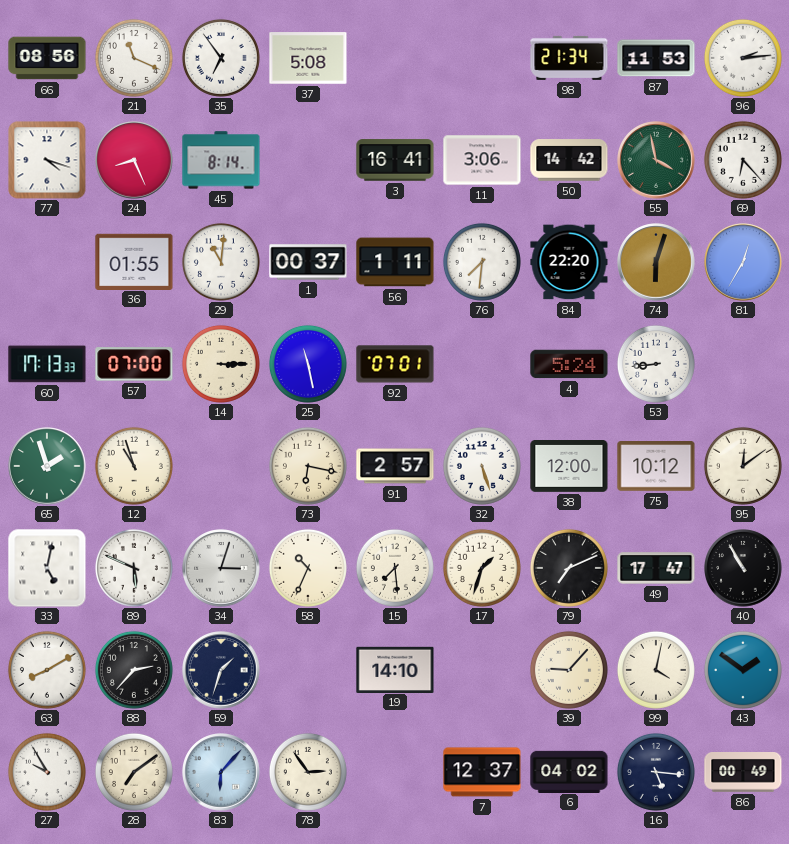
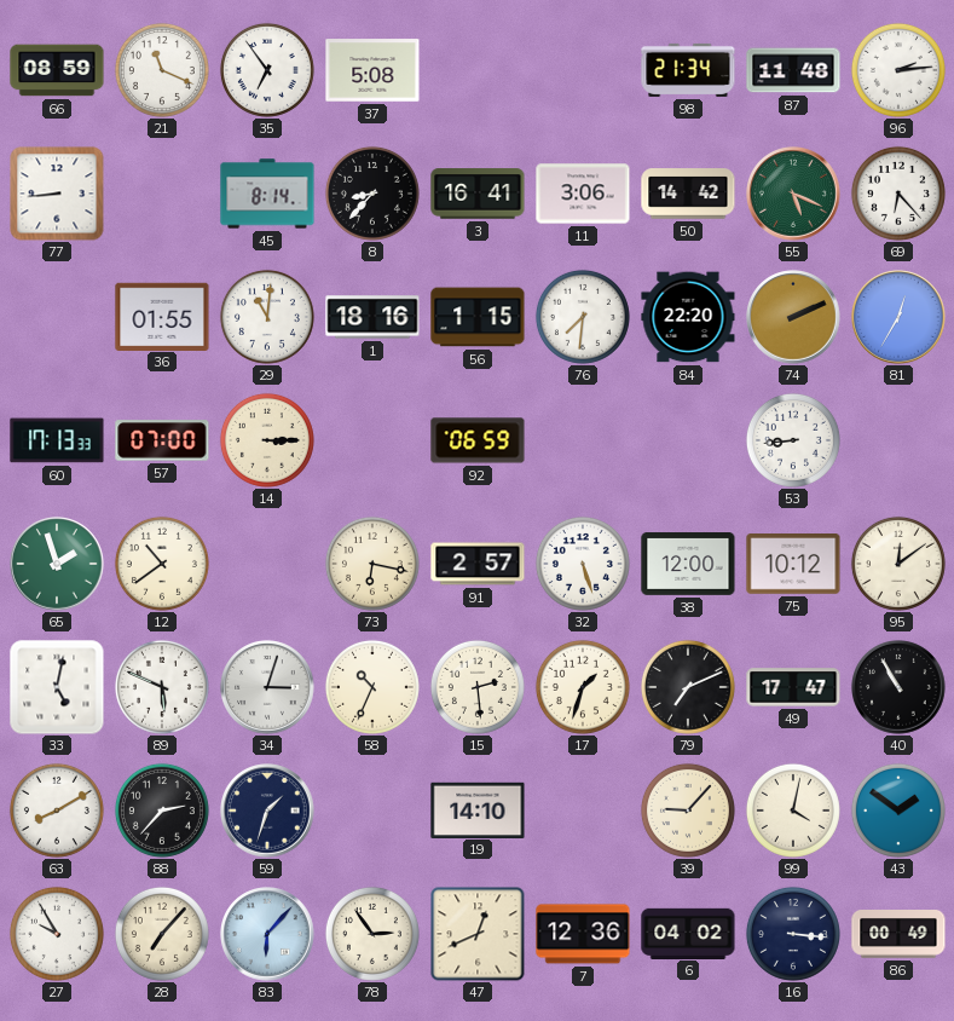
66: 08:56 -> 08:59
87: 11:53 -> 11:48
77: 4:18 -> 8:44
24: 8:26 -> none
8: none -> 8:37
55: 3:58 -> 5:19
1: 00:37 -> 18:16
56: 1:11 -> 1:15
74: 6:03 -> 2:11
25: 11:28 -> none
92: 07:01 -> 06:59
4: 5:24 -> none
12: 10:57 -> 10:39
15: 7:29 -> 2:29
28: 7:09 -> 7:07
47: none -> 12:41
7: 12:37 -> 12:36
16: 5:16 -> 3:16
